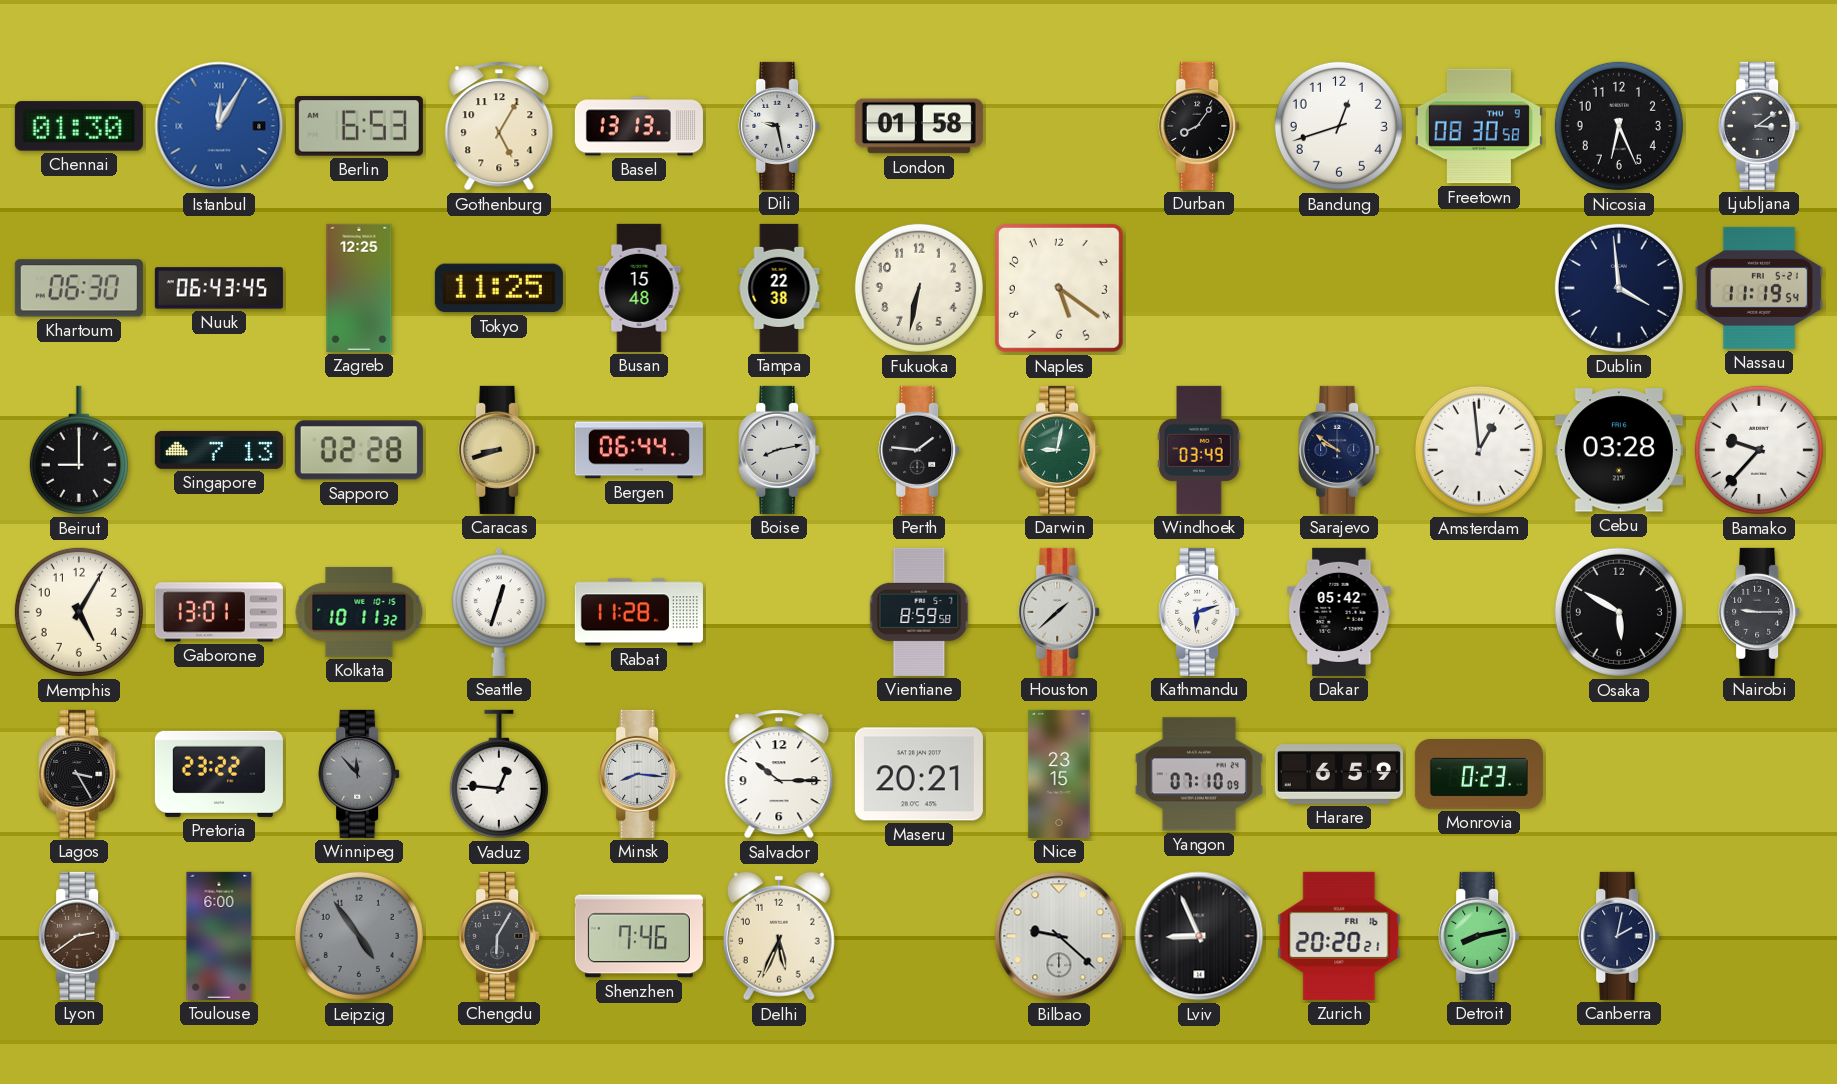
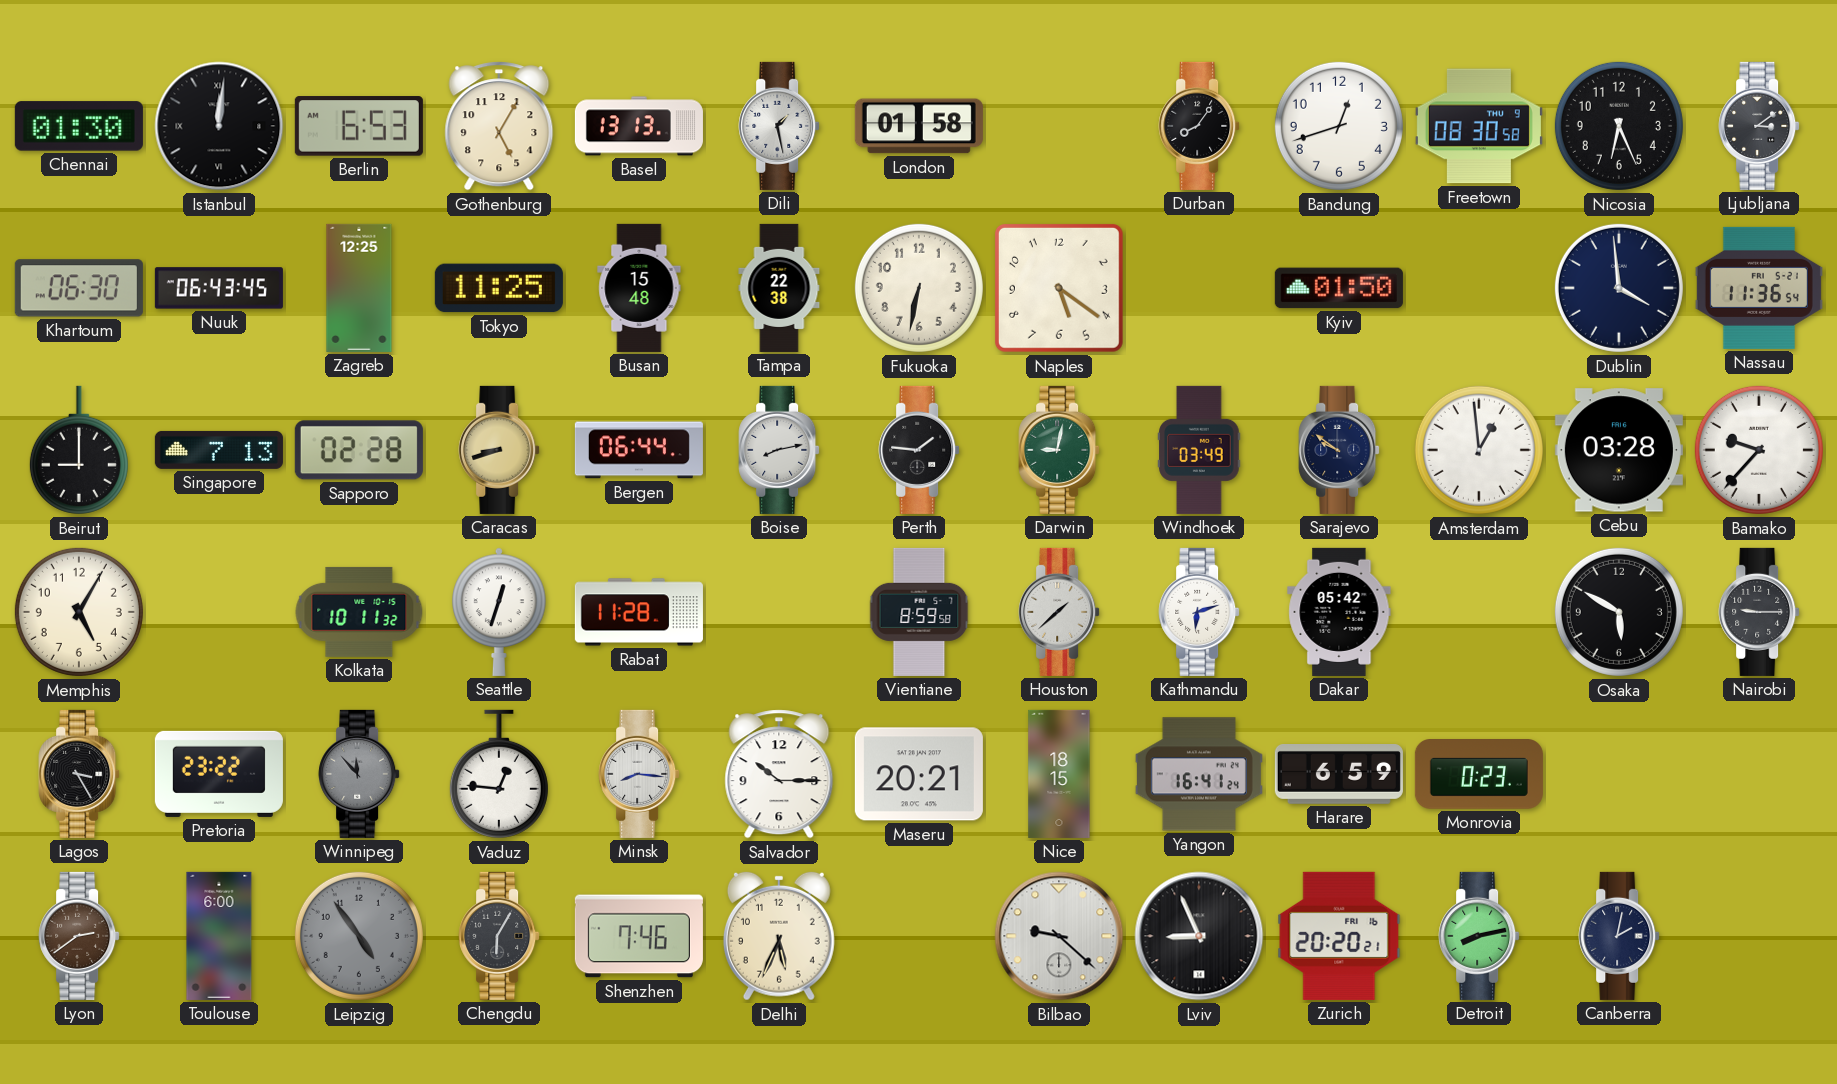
Istanbul: 12:05 -> 12:01
Istanbul dial: blue -> black
Dili: 9:28 -> 1:28
Kyiv: none -> 01:50
Nassau: 11:19 -> 11:36
Gaborone: 13:01 -> none
Nice: 23:15 -> 18:15
Yangon: 07:10 -> 16:41
